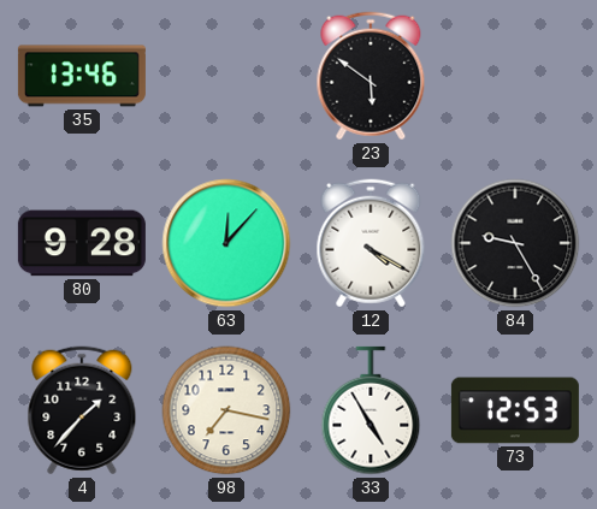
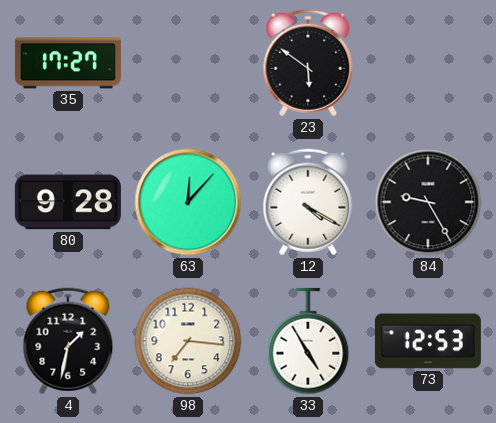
35: 13:46 -> 17:27
4: 1:37 -> 1:32
98: 7:17 -> 7:16
